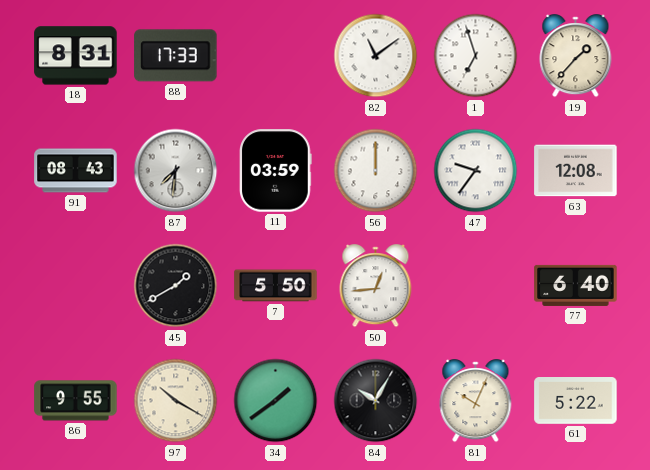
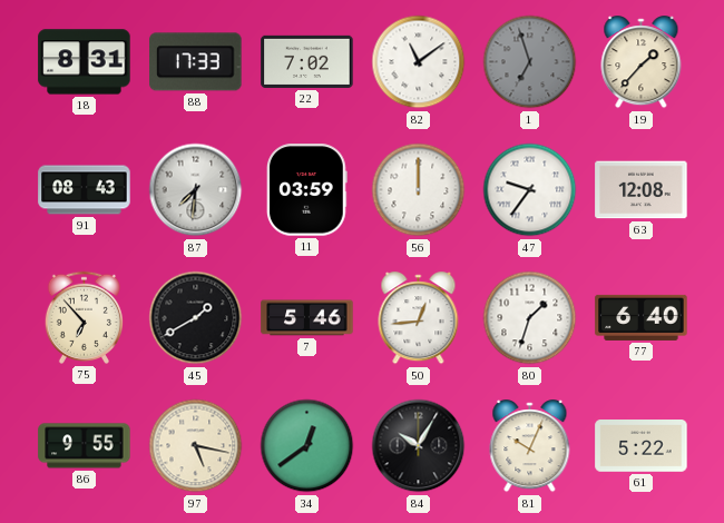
22: none -> 7:02
1 dial: white -> grey
75: none -> 6:53
7: 5:50 -> 5:46
80: none -> 1:33
97: 10:20 -> 5:17
34: 1:39 -> 12:39
